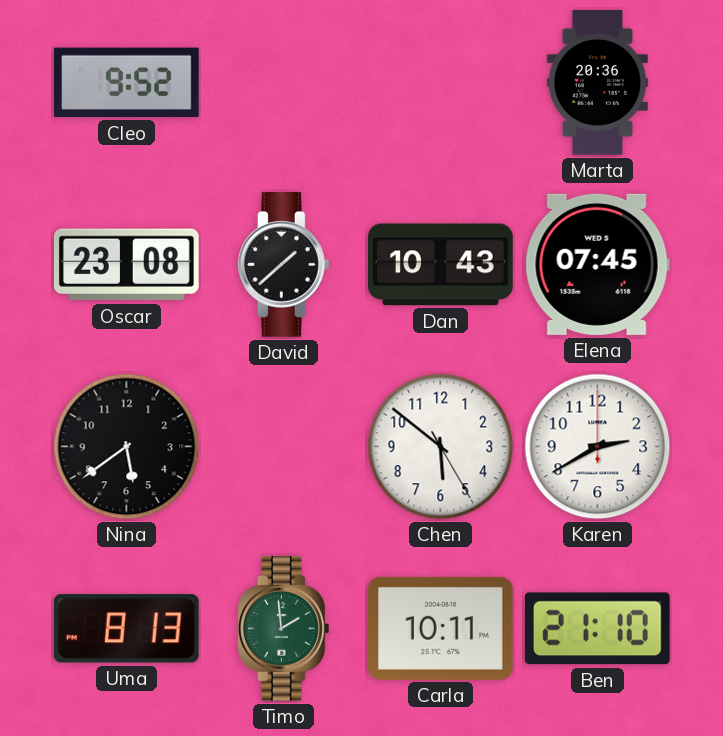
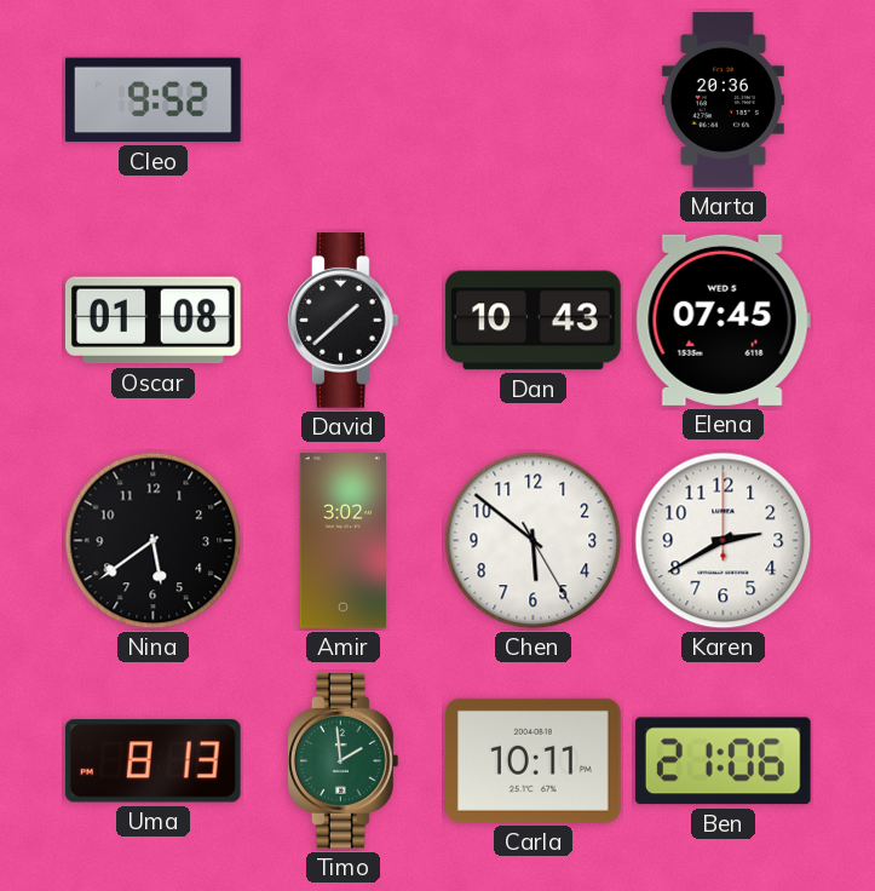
Oscar: 23:08 -> 01:08
Amir: none -> 3:02
Ben: 21:10 -> 21:06
